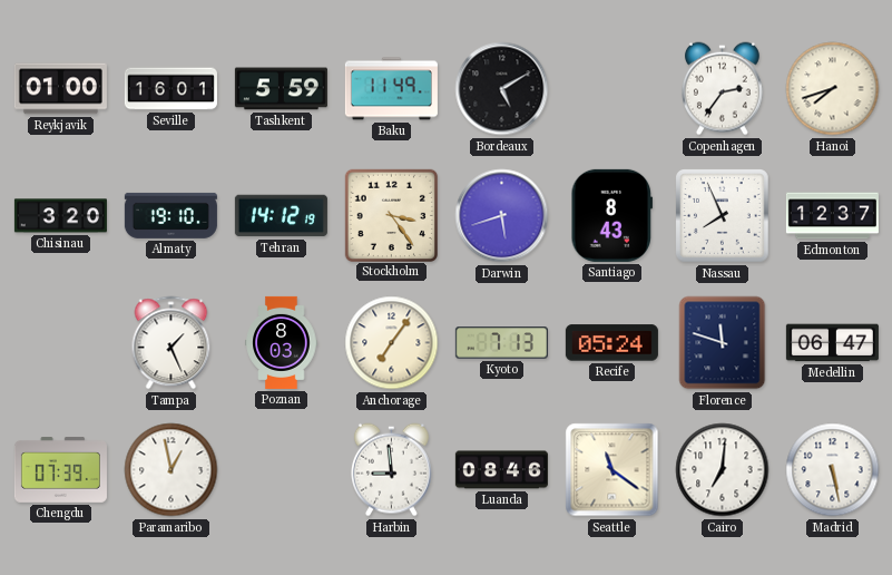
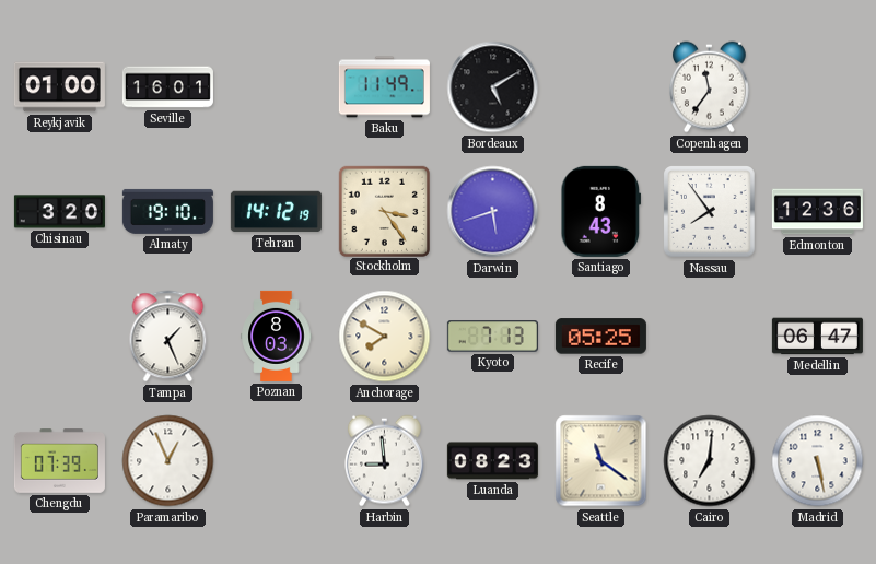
Tashkent: 5:59 -> none
Copenhagen: 2:36 -> 11:36
Hanoi: 7:42 -> none
Nassau: 7:56 -> 7:54
Edmonton: 12:37 -> 12:36
Anchorage: 7:06 -> 7:50
Recife: 05:24 -> 05:25
Florence: 11:48 -> none
Paramaribo: 12:58 -> 12:56
Luanda: 08:46 -> 08:23
